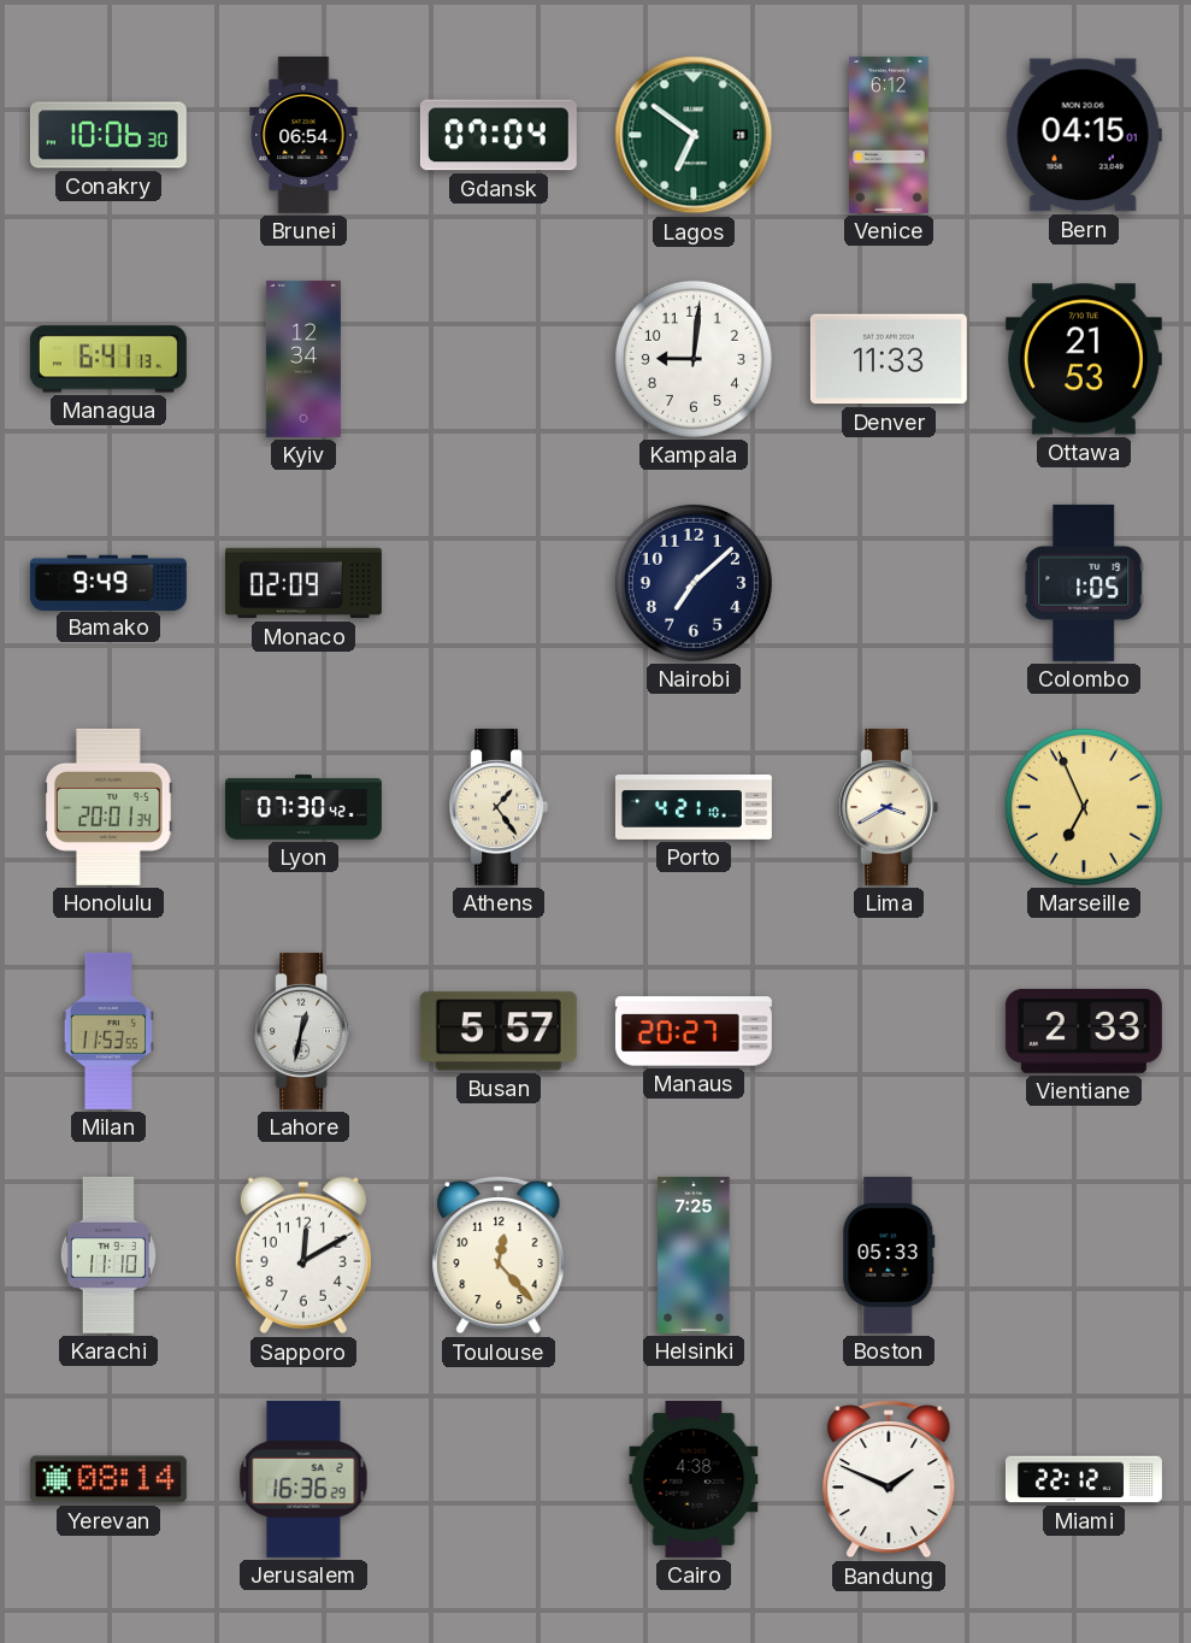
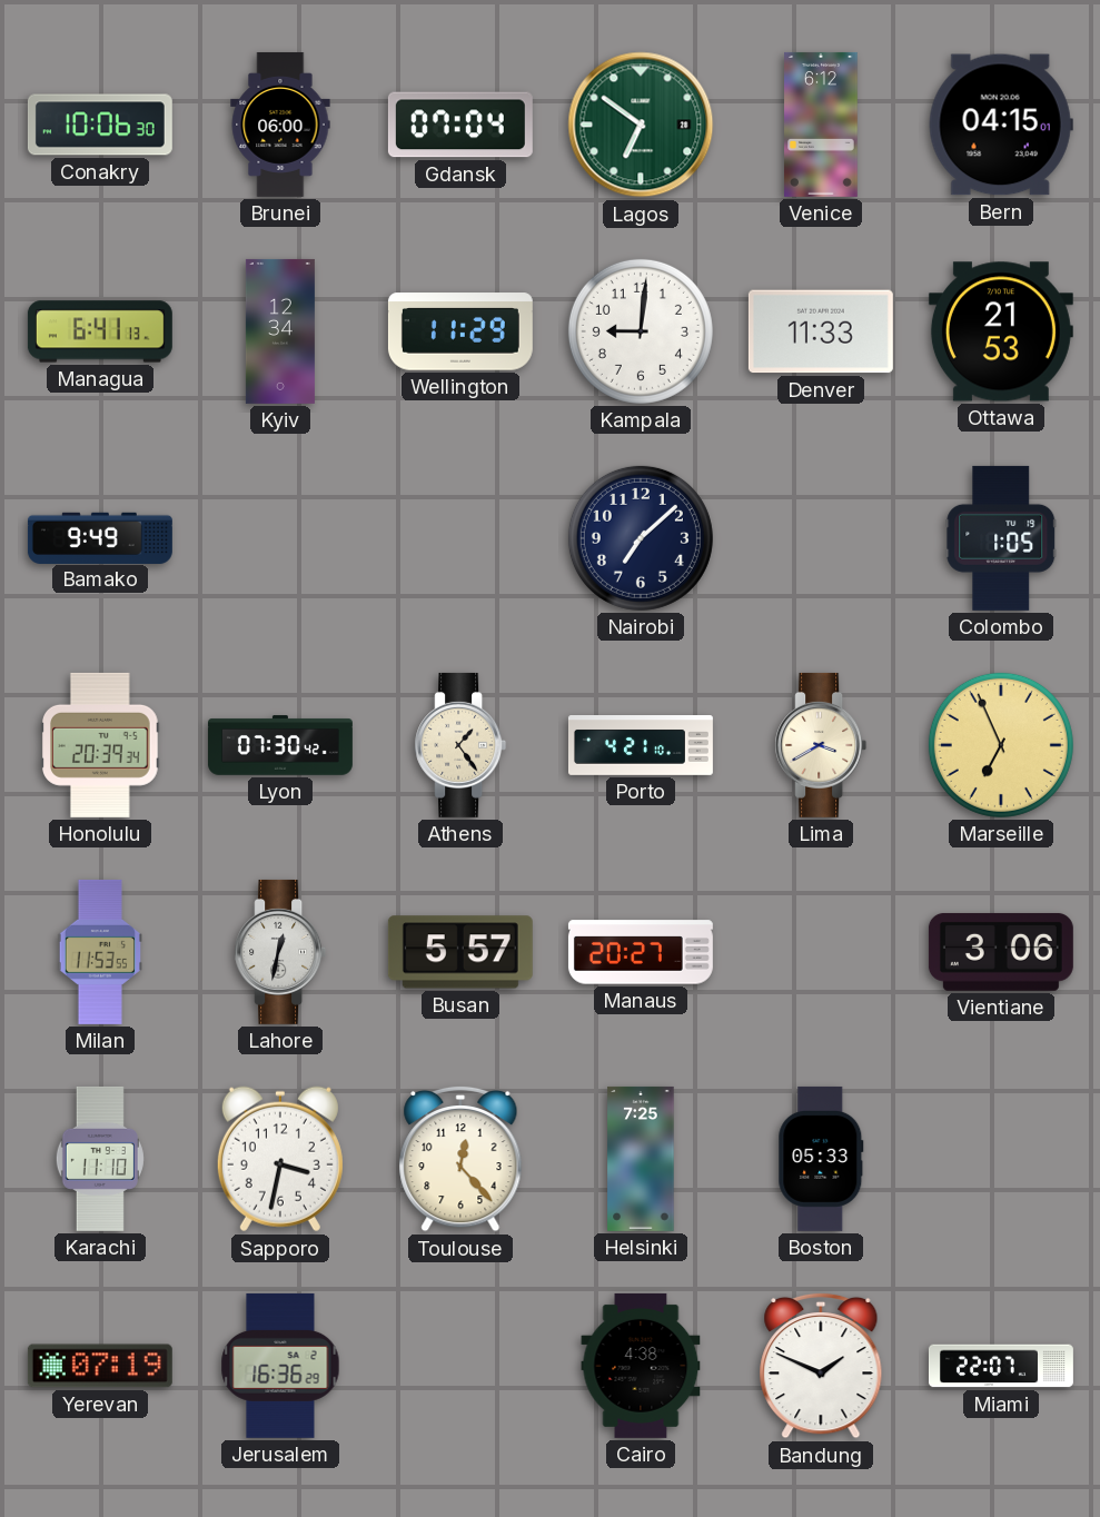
Brunei: 06:54 -> 06:00
Wellington: none -> 11:29
Monaco: 02:09 -> none
Honolulu: 20:01 -> 20:39
Vientiane: 2:33 -> 3:06
Sapporo: 12:10 -> 3:32
Yerevan: 08:14 -> 07:19
Miami: 22:12 -> 22:07
